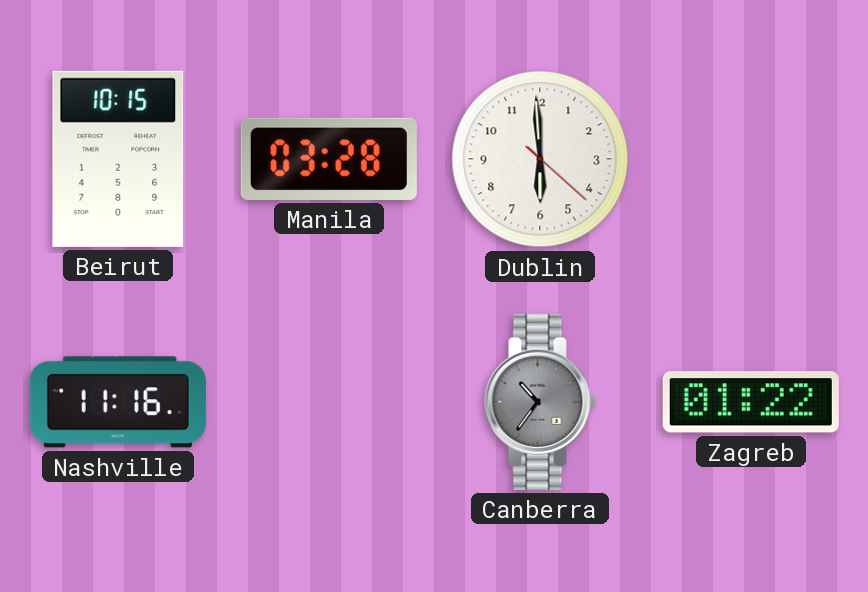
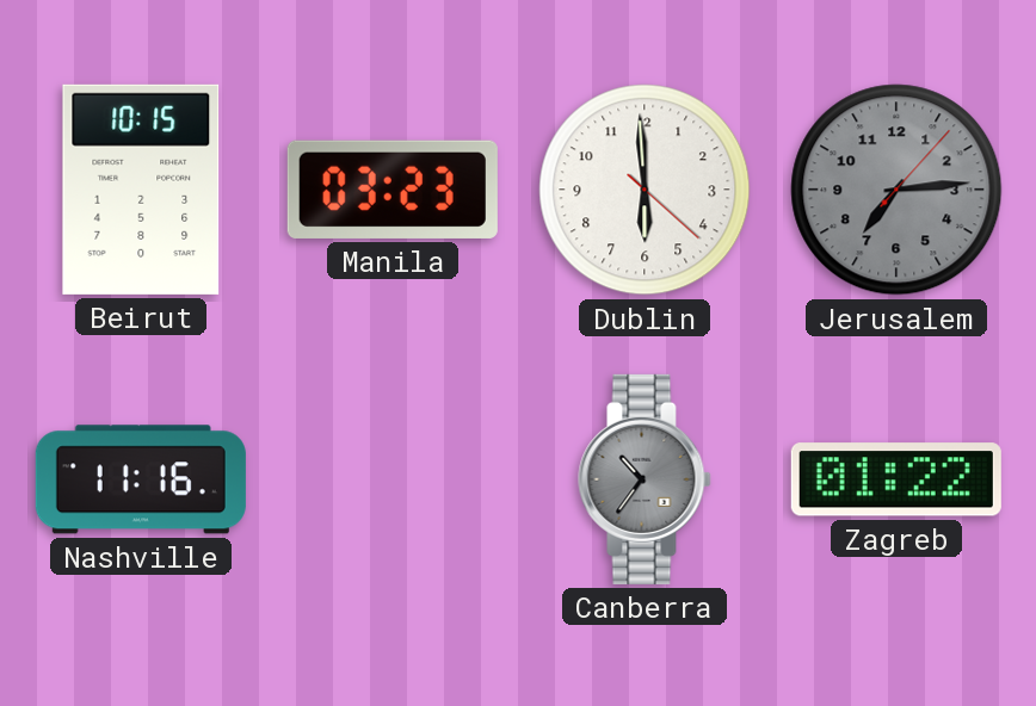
Manila: 03:28 -> 03:23
Jerusalem: none -> 7:14
